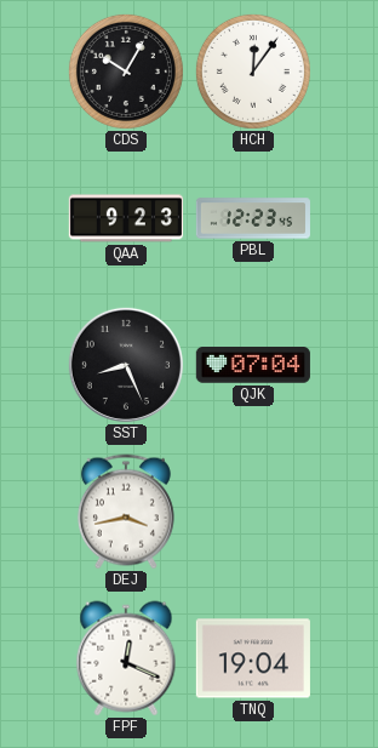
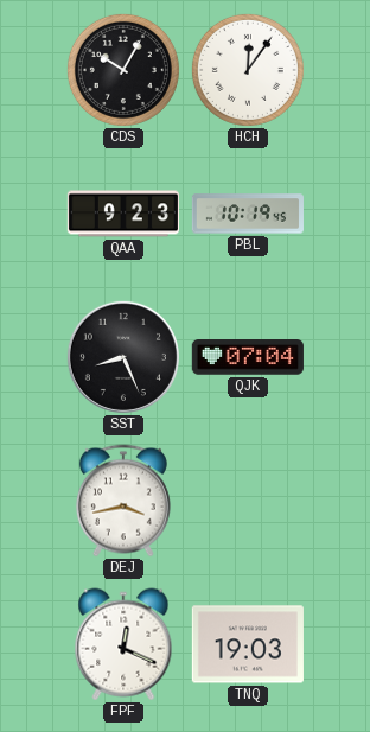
PBL: 12:23 -> 10:19
TNQ: 19:04 -> 19:03
